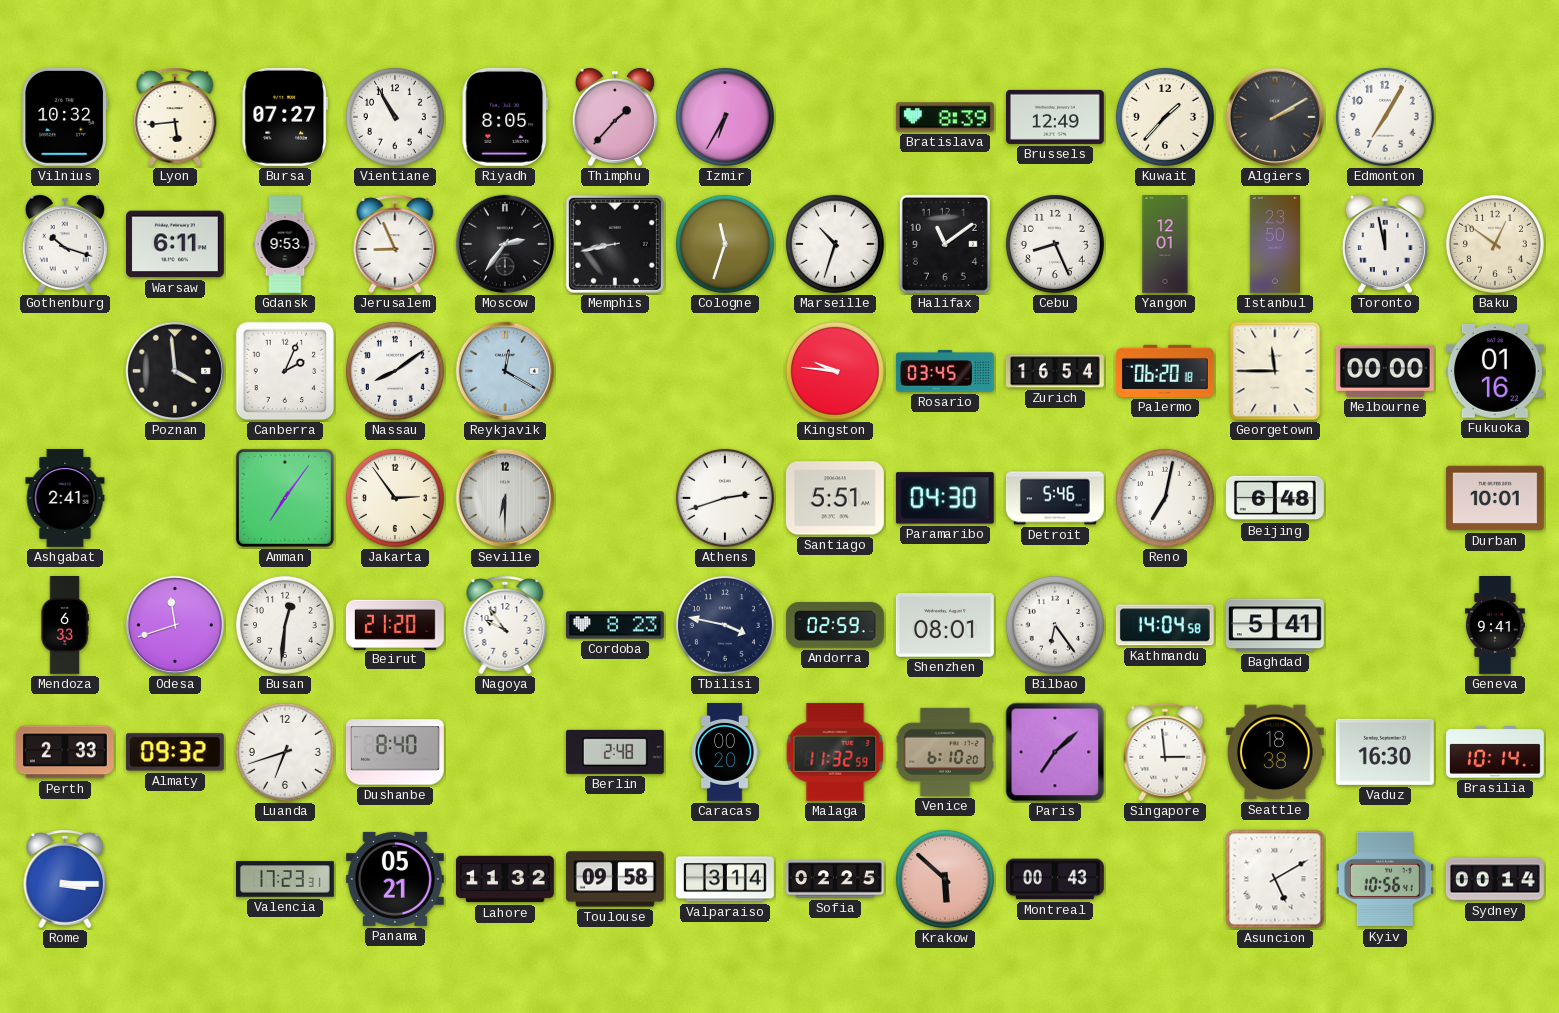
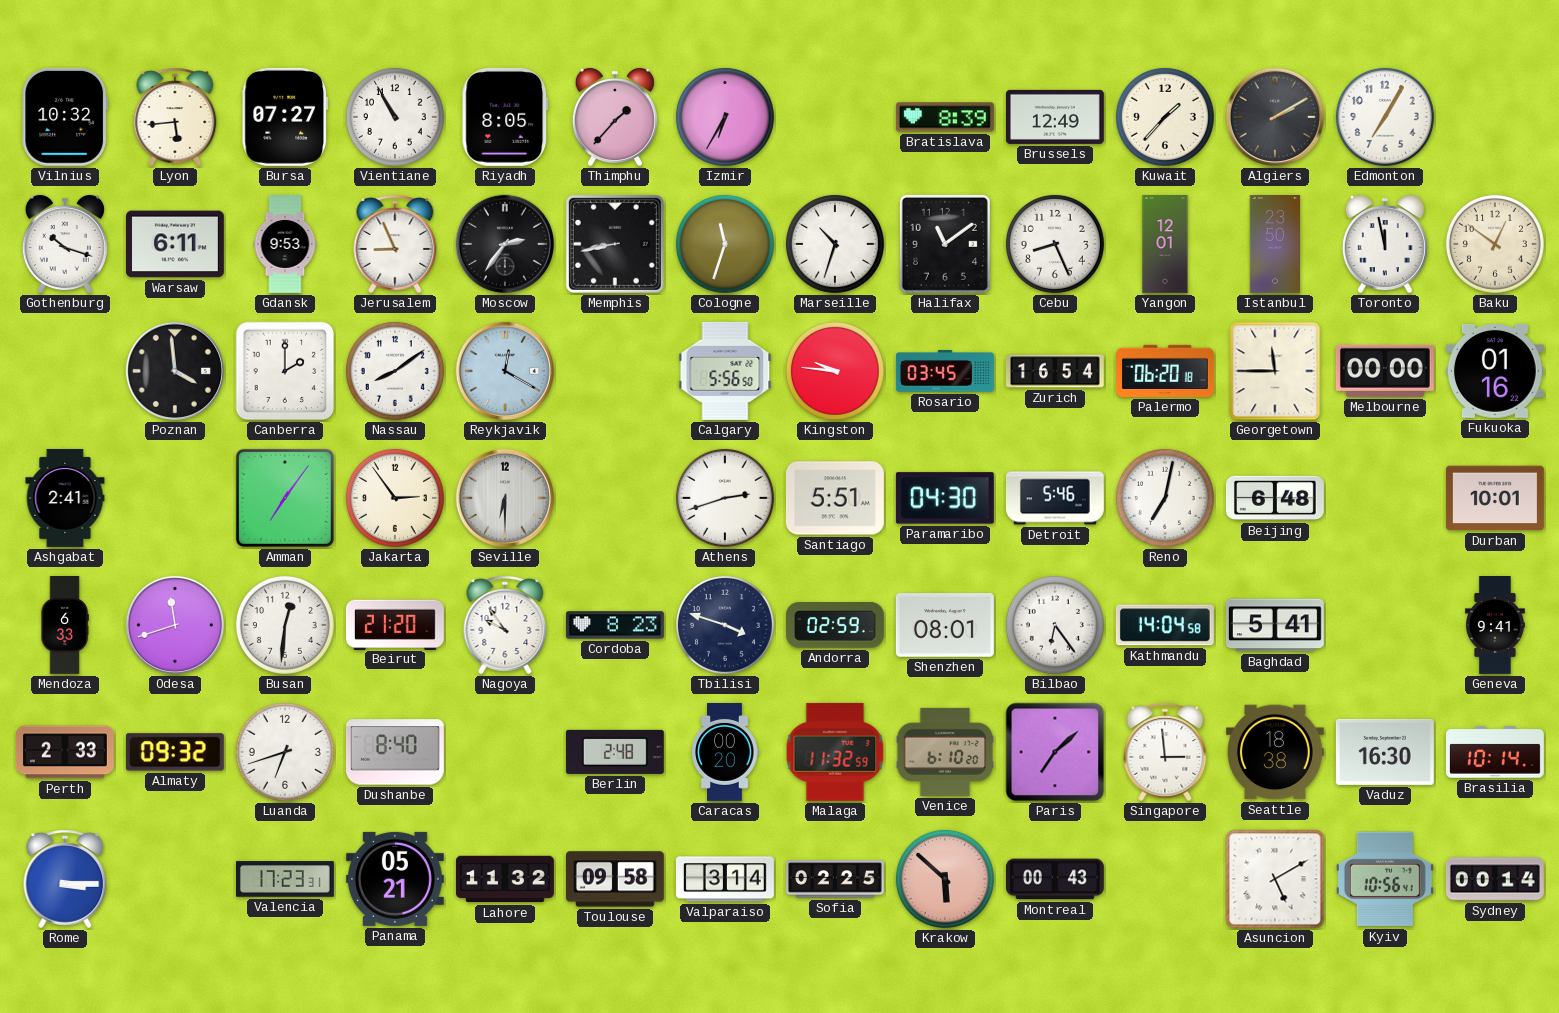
Canberra: 2:04 -> 2:00
Calgary: none -> 5:56
Tbilisi: 3:47 -> 3:48
